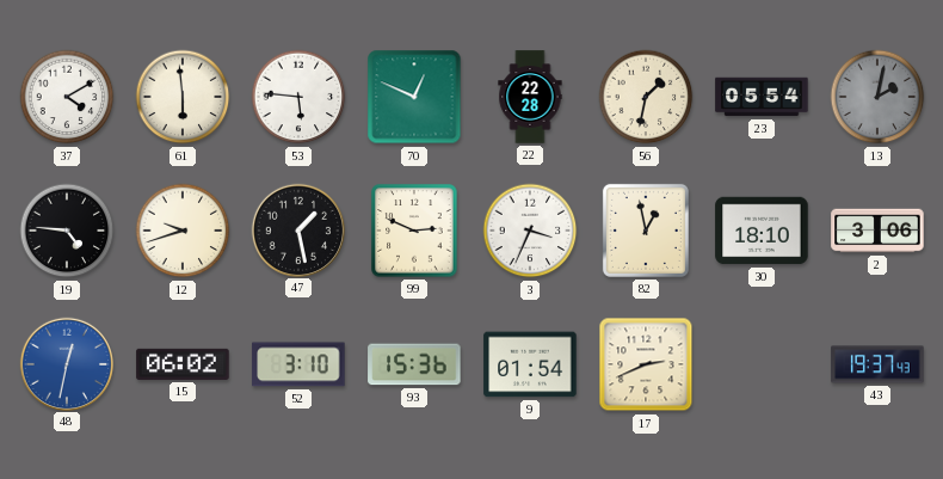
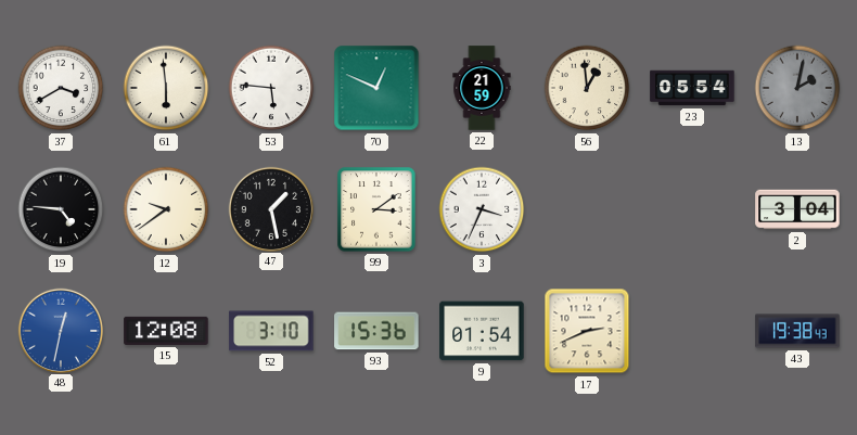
37: 4:10 -> 3:40
22: 22:28 -> 21:59
56: 1:32 -> 12:59
12: 9:42 -> 9:39
99: 2:49 -> 3:09
82: 12:58 -> none
30: 18:10 -> none
2: 3:06 -> 3:04
15: 06:02 -> 12:08
43: 19:37 -> 19:38
